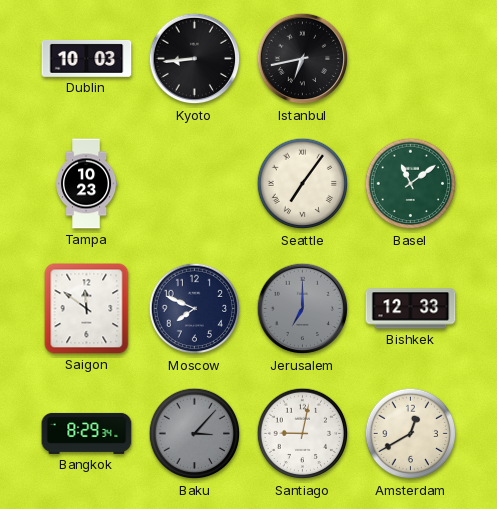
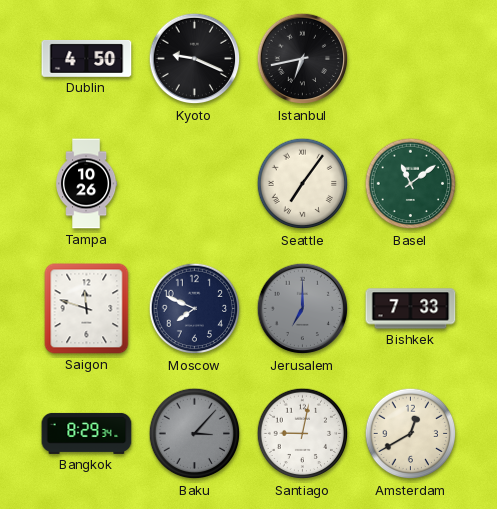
Dublin: 10:03 -> 4:50
Kyoto: 8:44 -> 9:19
Tampa: 10:23 -> 10:26
Saigon: 11:51 -> 11:48
Bishkek: 12:33 -> 7:33
